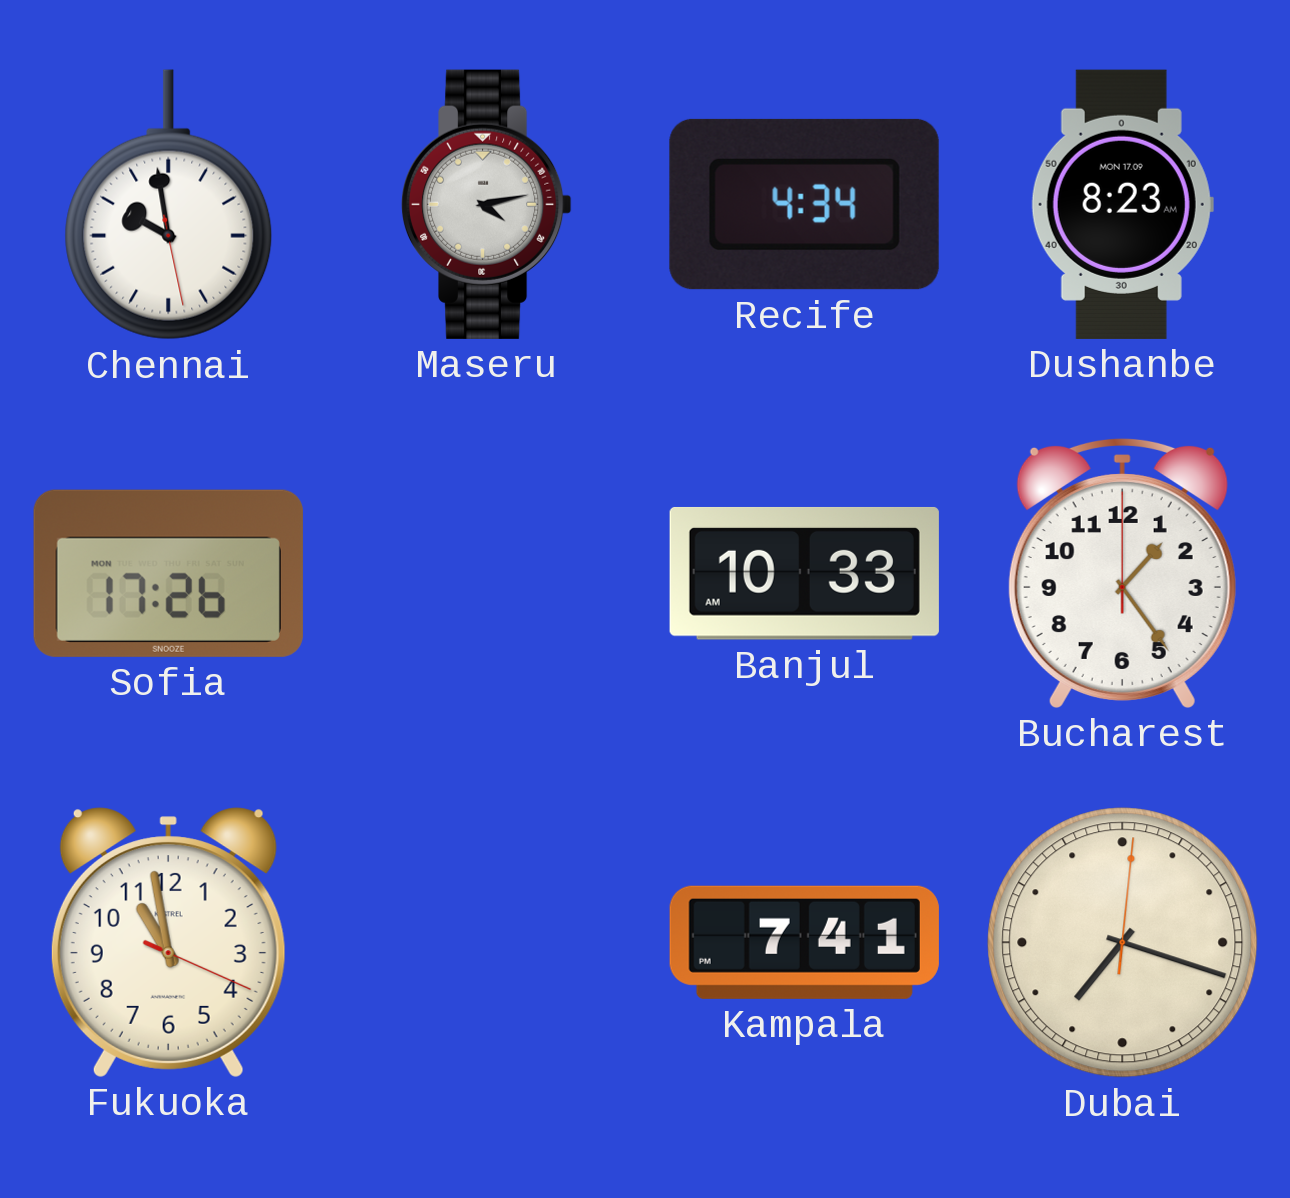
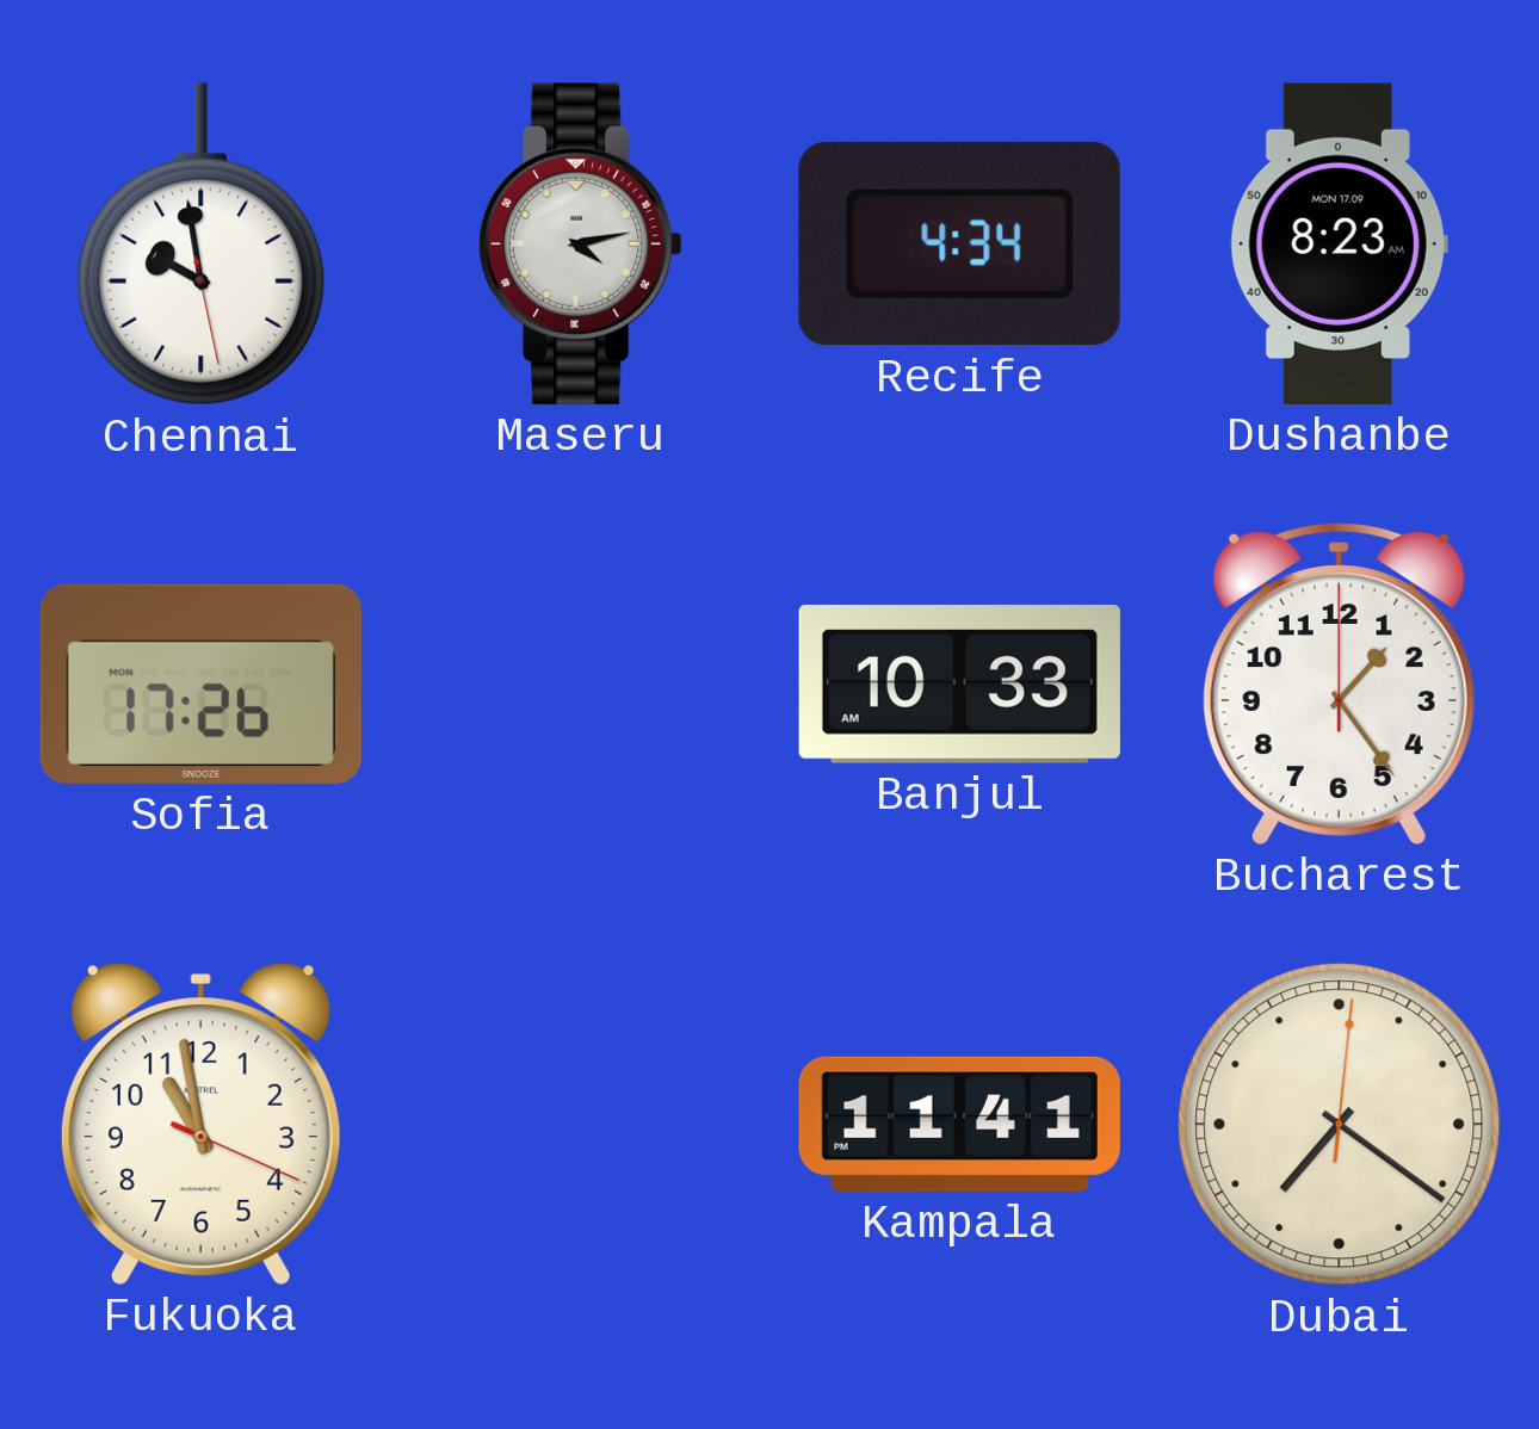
Kampala: 7:41 -> 11:41
Dubai: 7:18 -> 7:21
